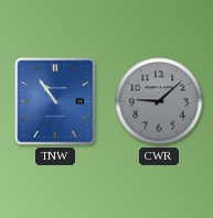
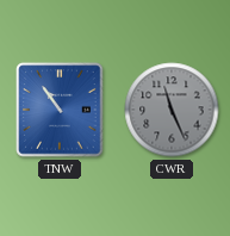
CWR: 9:08 -> 11:26
